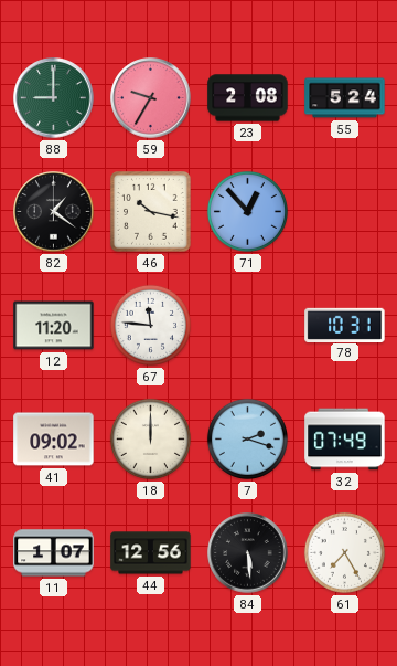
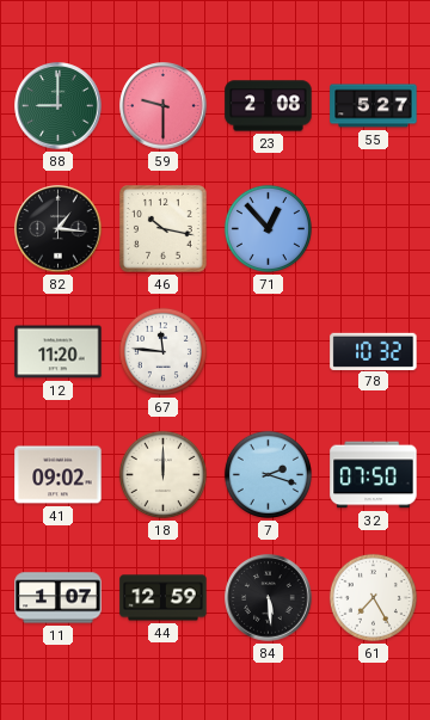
59: 9:35 -> 9:30
55: 5:24 -> 5:27
82: 1:21 -> 1:16
78: 10:31 -> 10:32
32: 07:49 -> 07:50
44: 12:56 -> 12:59
